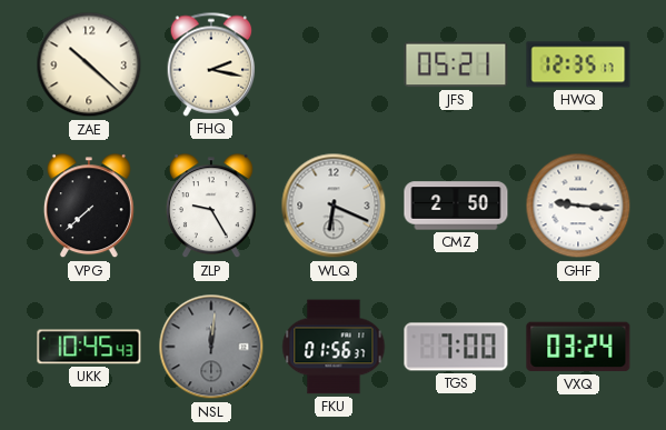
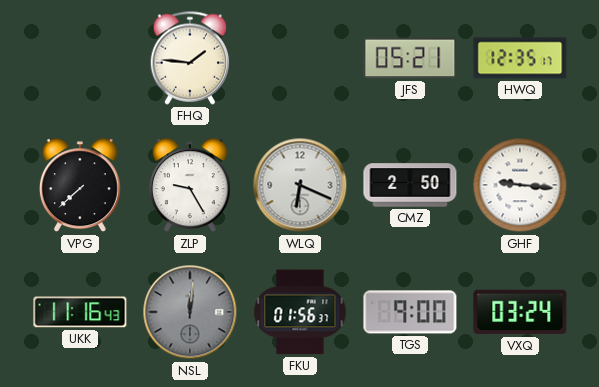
ZAE: 10:22 -> none
FHQ: 2:17 -> 1:46
UKK: 10:45 -> 11:16
TGS: 7:00 -> 9:00
